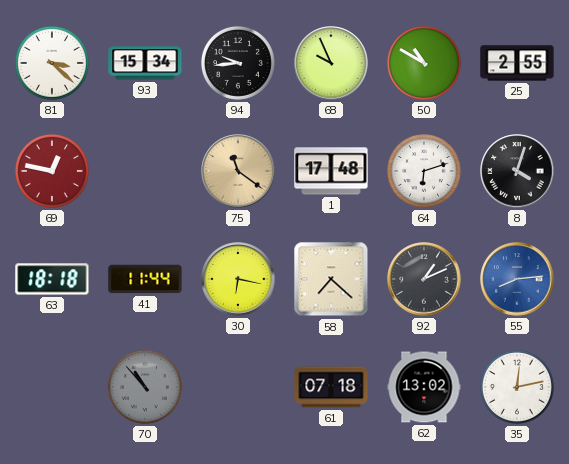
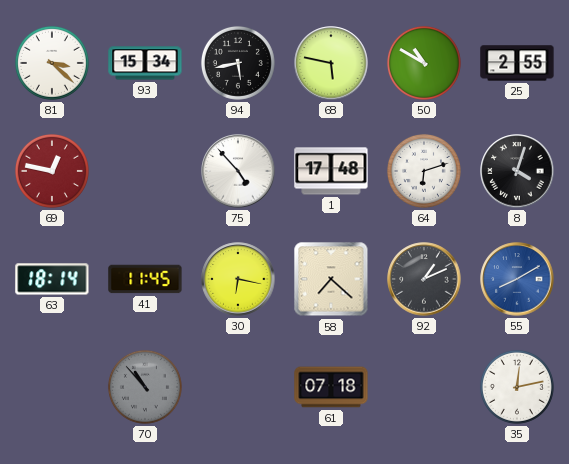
94: 9:44 -> 5:43
68: 9:56 -> 5:47
75: 11:21 -> 4:53
75 dial: champagne -> white
63: 18:18 -> 18:14
41: 11:44 -> 11:45
55: 8:14 -> 8:10
62: 13:02 -> none
